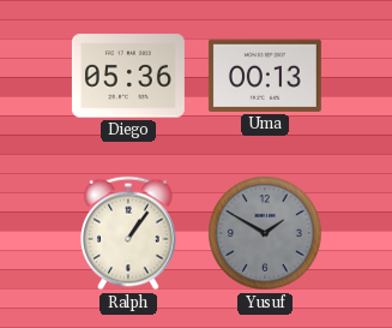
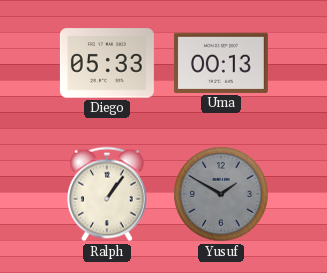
Diego: 05:36 -> 05:33
